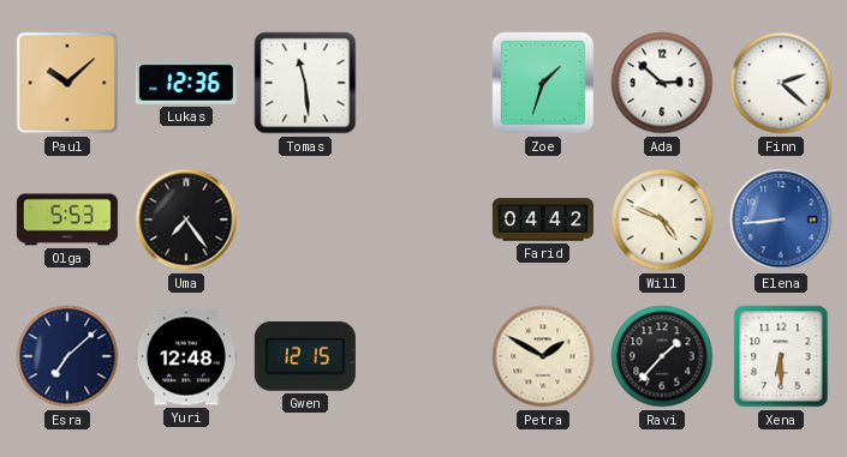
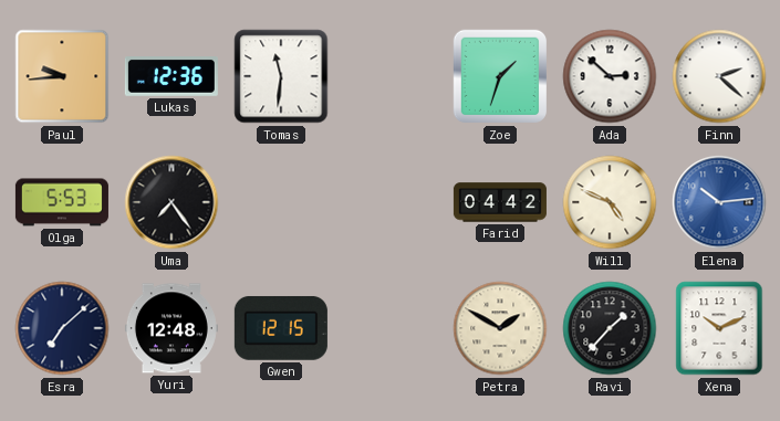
Paul: 10:08 -> 9:44
Tomas: 11:29 -> 11:31
Elena: 8:44 -> 10:14
Xena: 6:30 -> 10:11
